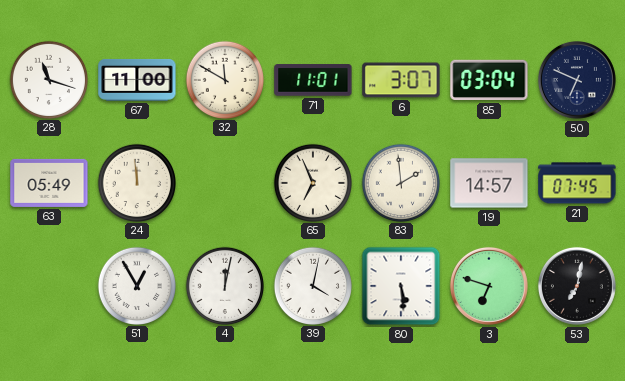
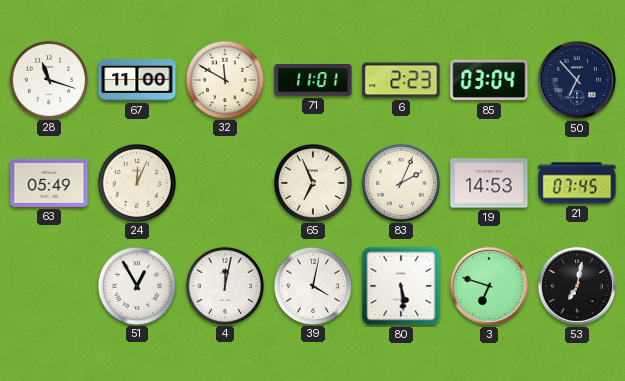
6: 3:07 -> 2:23
50: 6:49 -> 6:53
24: 11:59 -> 12:04
83: 1:59 -> 2:04
19: 14:57 -> 14:53
